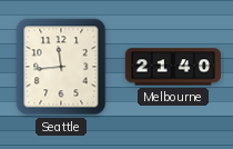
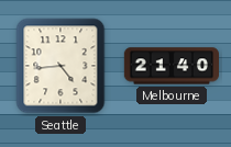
Seattle: 11:44 -> 4:44
